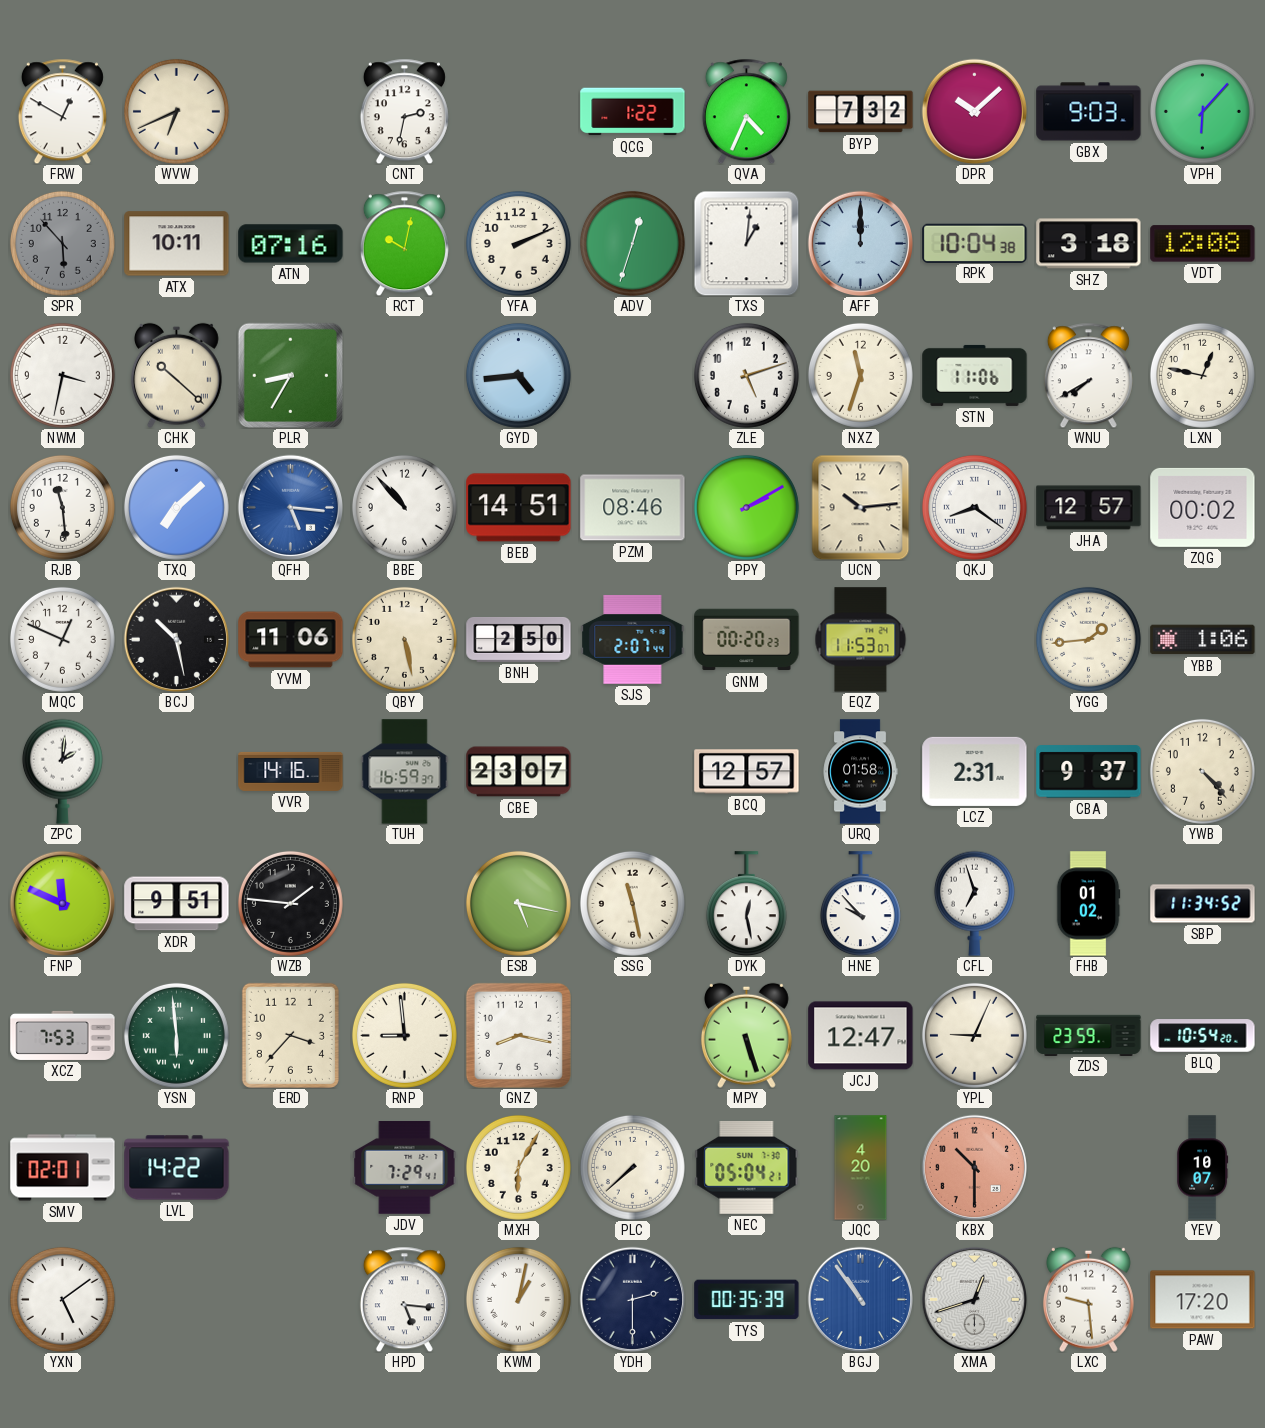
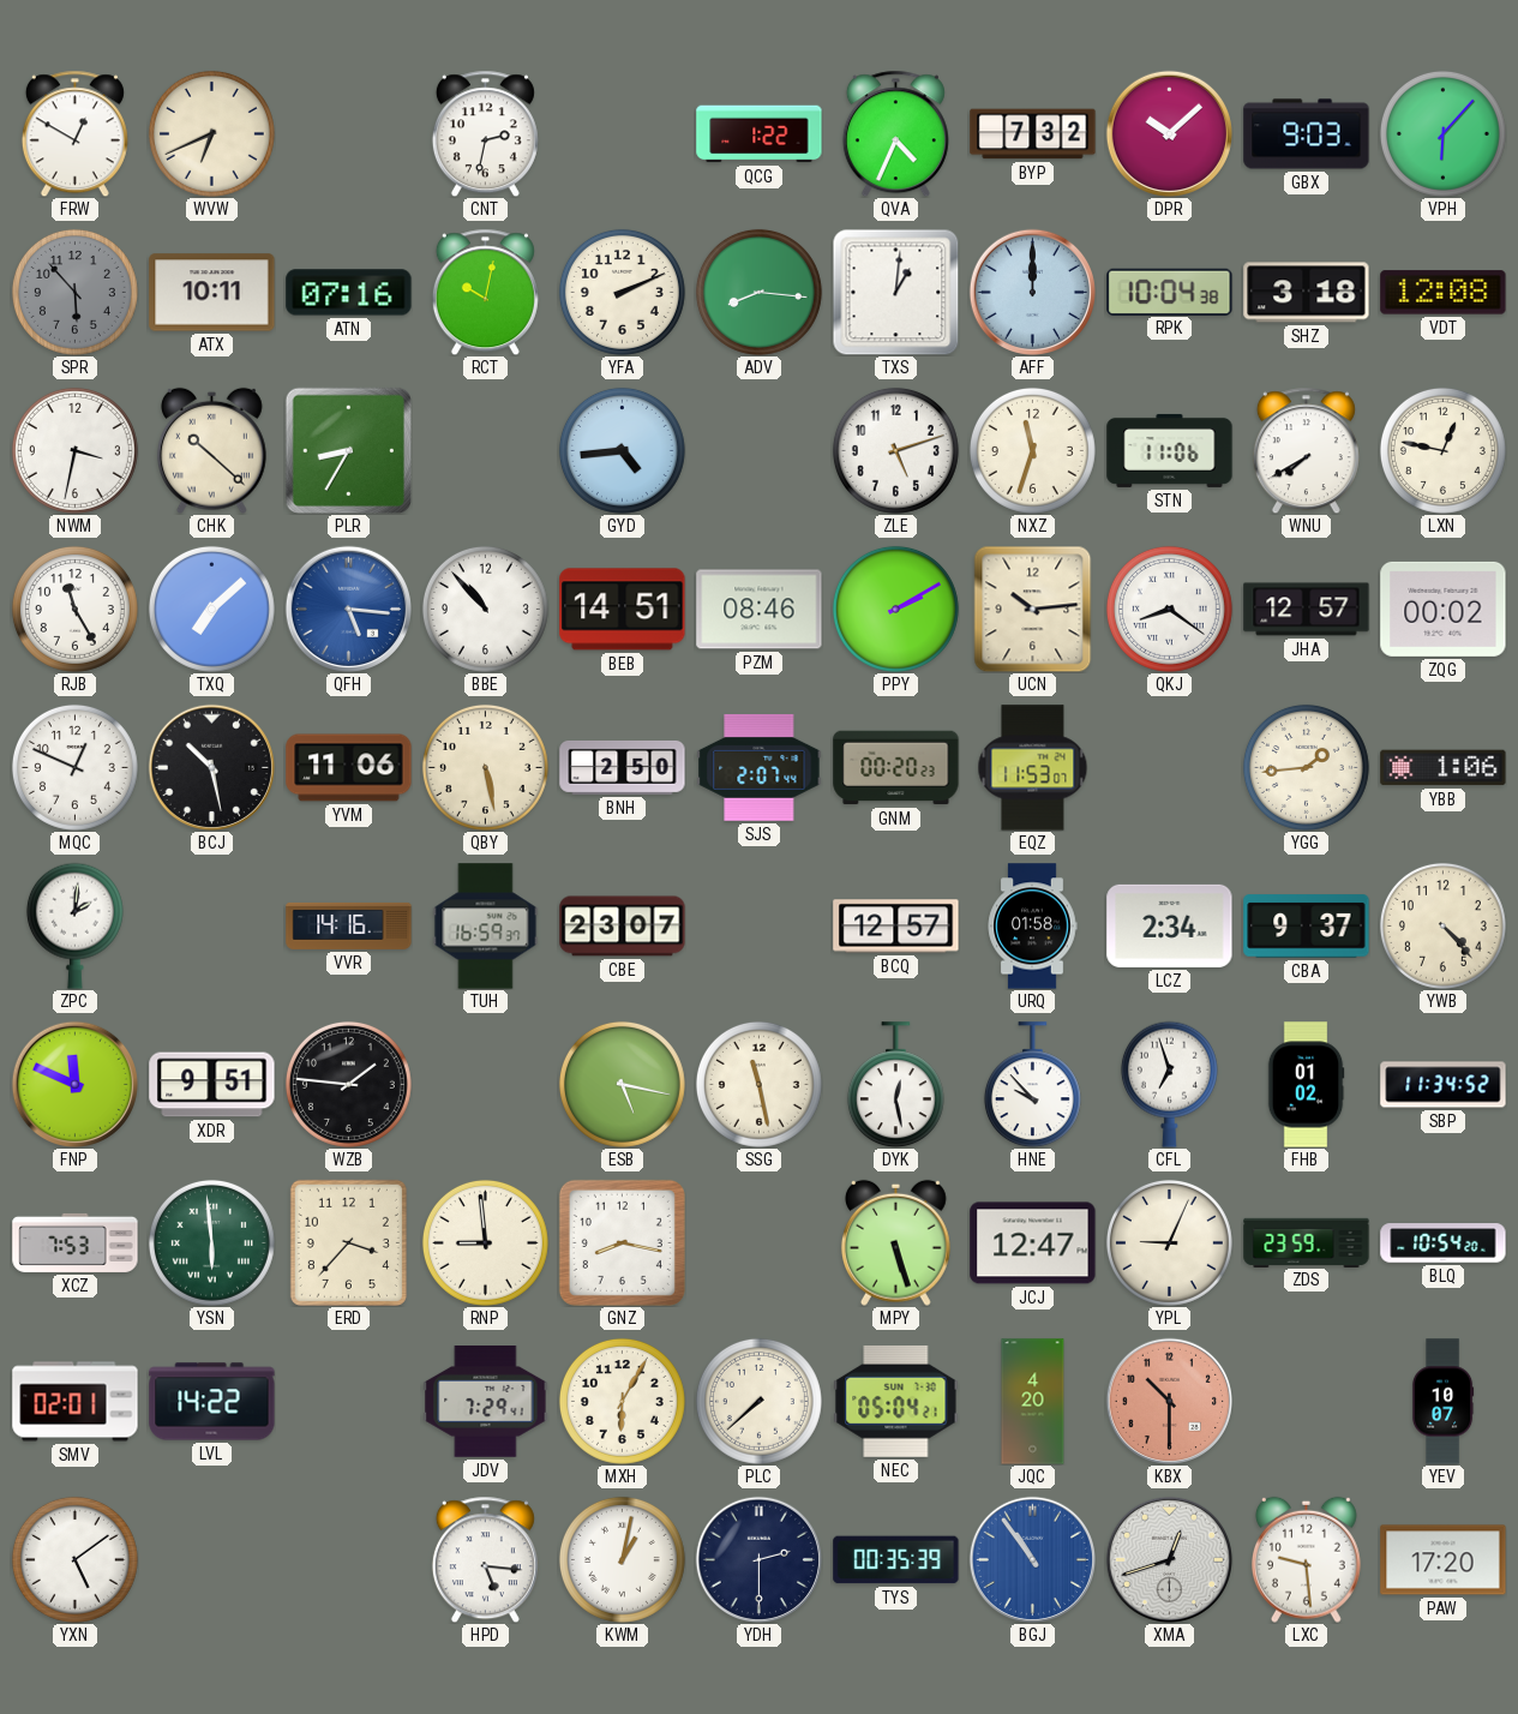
ADV: 12:33 -> 8:16
RJB: 11:29 -> 11:25
LCZ: 2:31 -> 2:34
